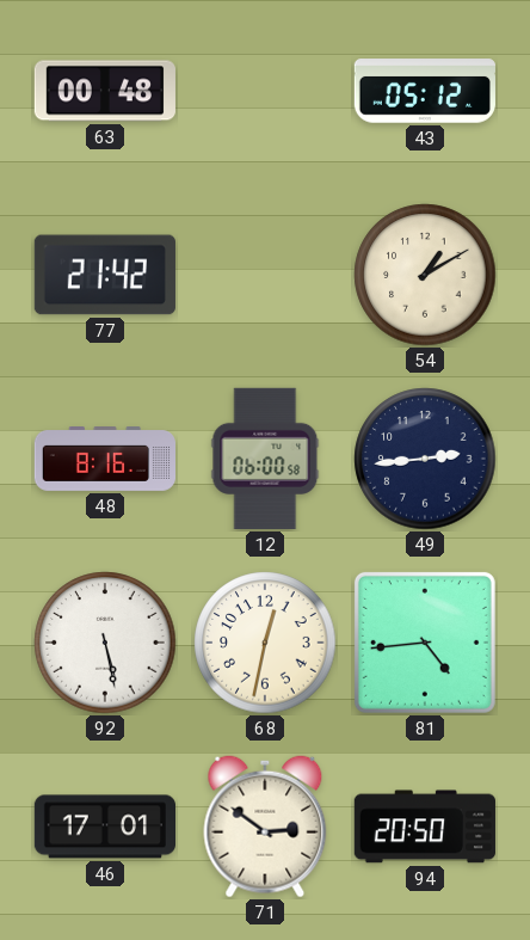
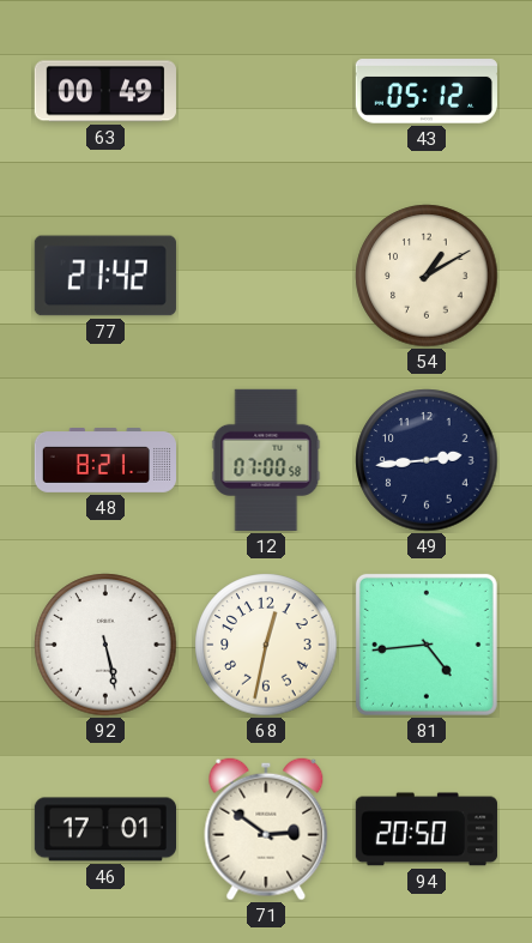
63: 00:48 -> 00:49
48: 8:16 -> 8:21
12: 06:00 -> 07:00
